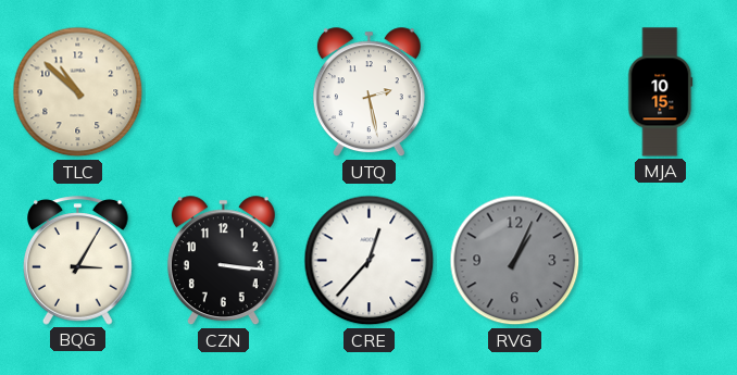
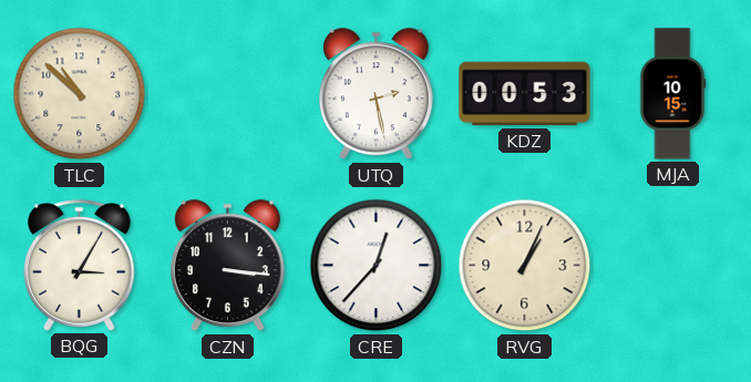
KDZ: none -> 00:53
RVG dial: grey -> cream
